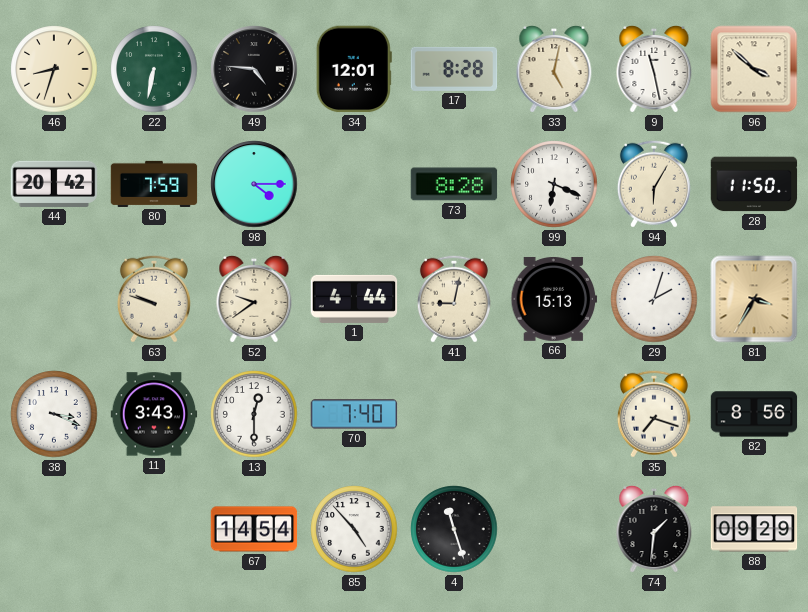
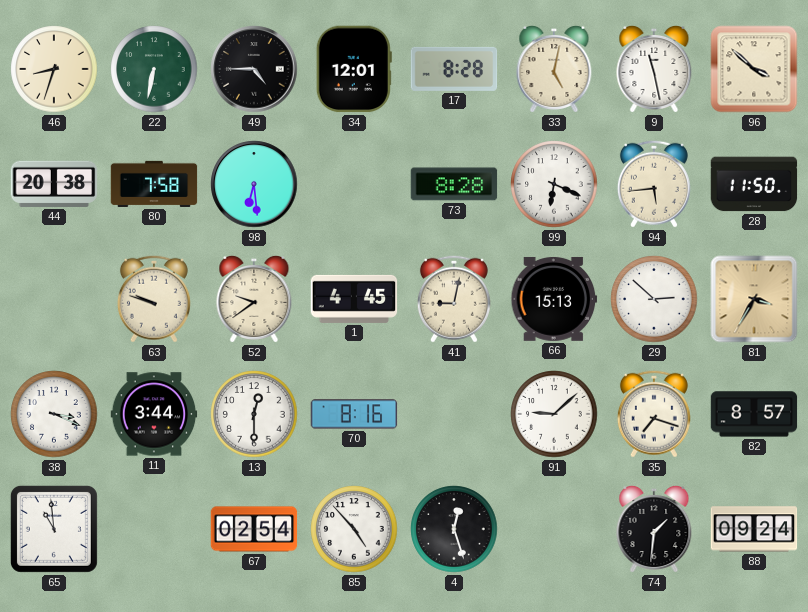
49: 4:46 -> 4:45
44: 20:42 -> 20:38
80: 7:59 -> 7:58
98: 4:15 -> 6:29
94: 6:05 -> 5:44
1: 4:44 -> 4:45
29: 2:03 -> 2:52
11: 3:43 -> 3:44
70: 7:40 -> 8:16
91: none -> 9:08
82: 8:56 -> 8:57
65: none -> 10:59
67: 14:54 -> 02:54
4: 11:27 -> 12:27
88: 09:29 -> 09:24
